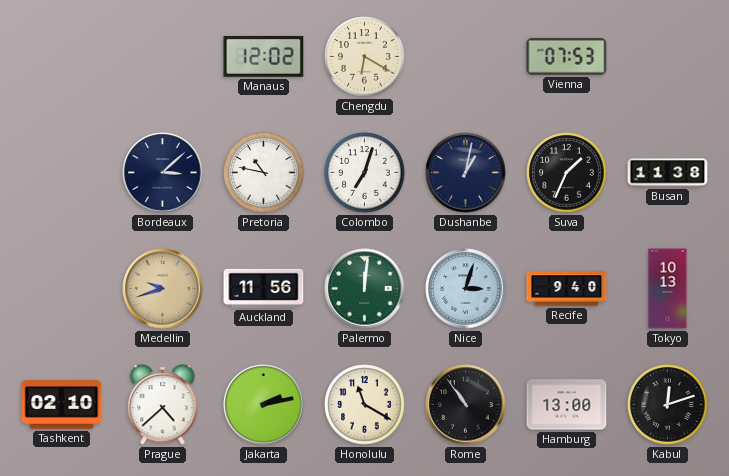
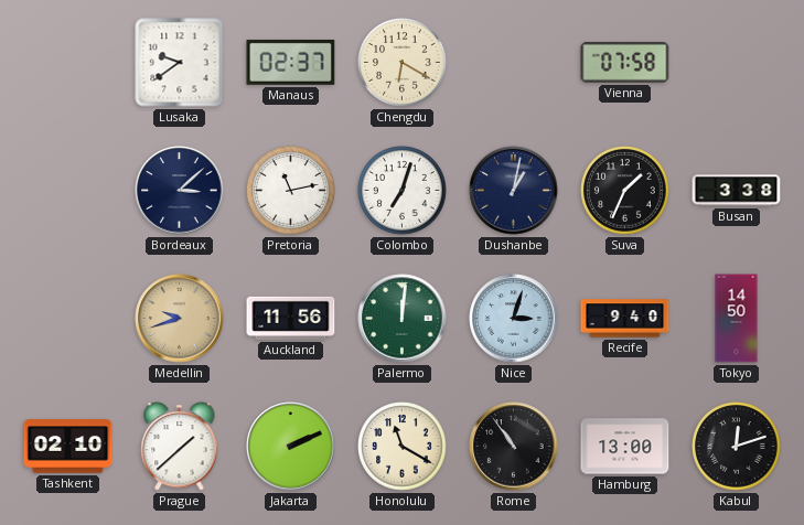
Lusaka: none -> 9:39
Manaus: 12:02 -> 02:37
Vienna: 07:53 -> 07:58
Pretoria: 10:47 -> 11:13
Busan: 11:38 -> 3:38
Tokyo: 10:13 -> 14:50
Prague: 4:38 -> 1:38
Jakarta: 2:13 -> 2:11
